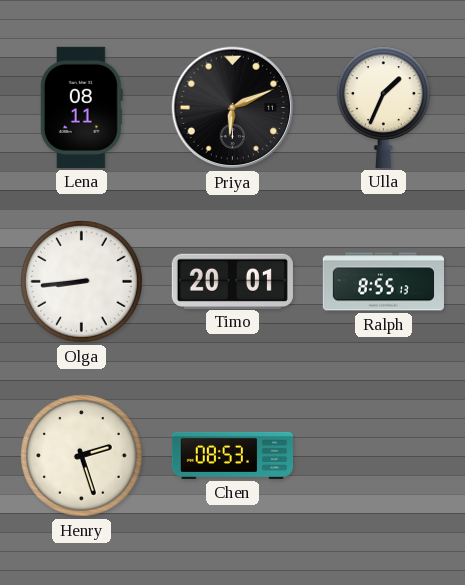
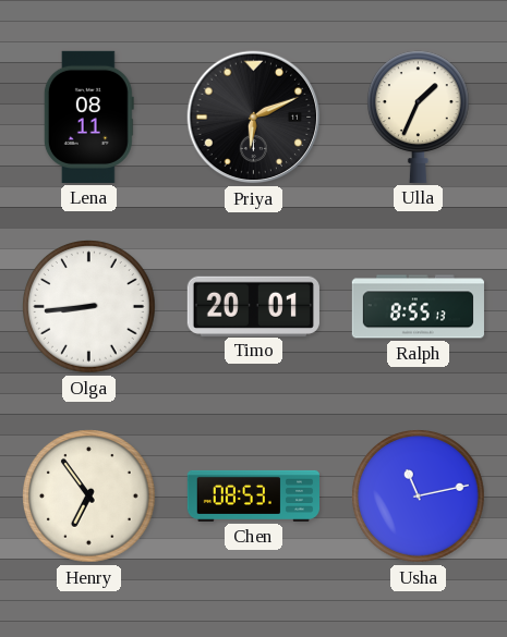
Henry: 2:27 -> 6:54
Usha: none -> 11:13
